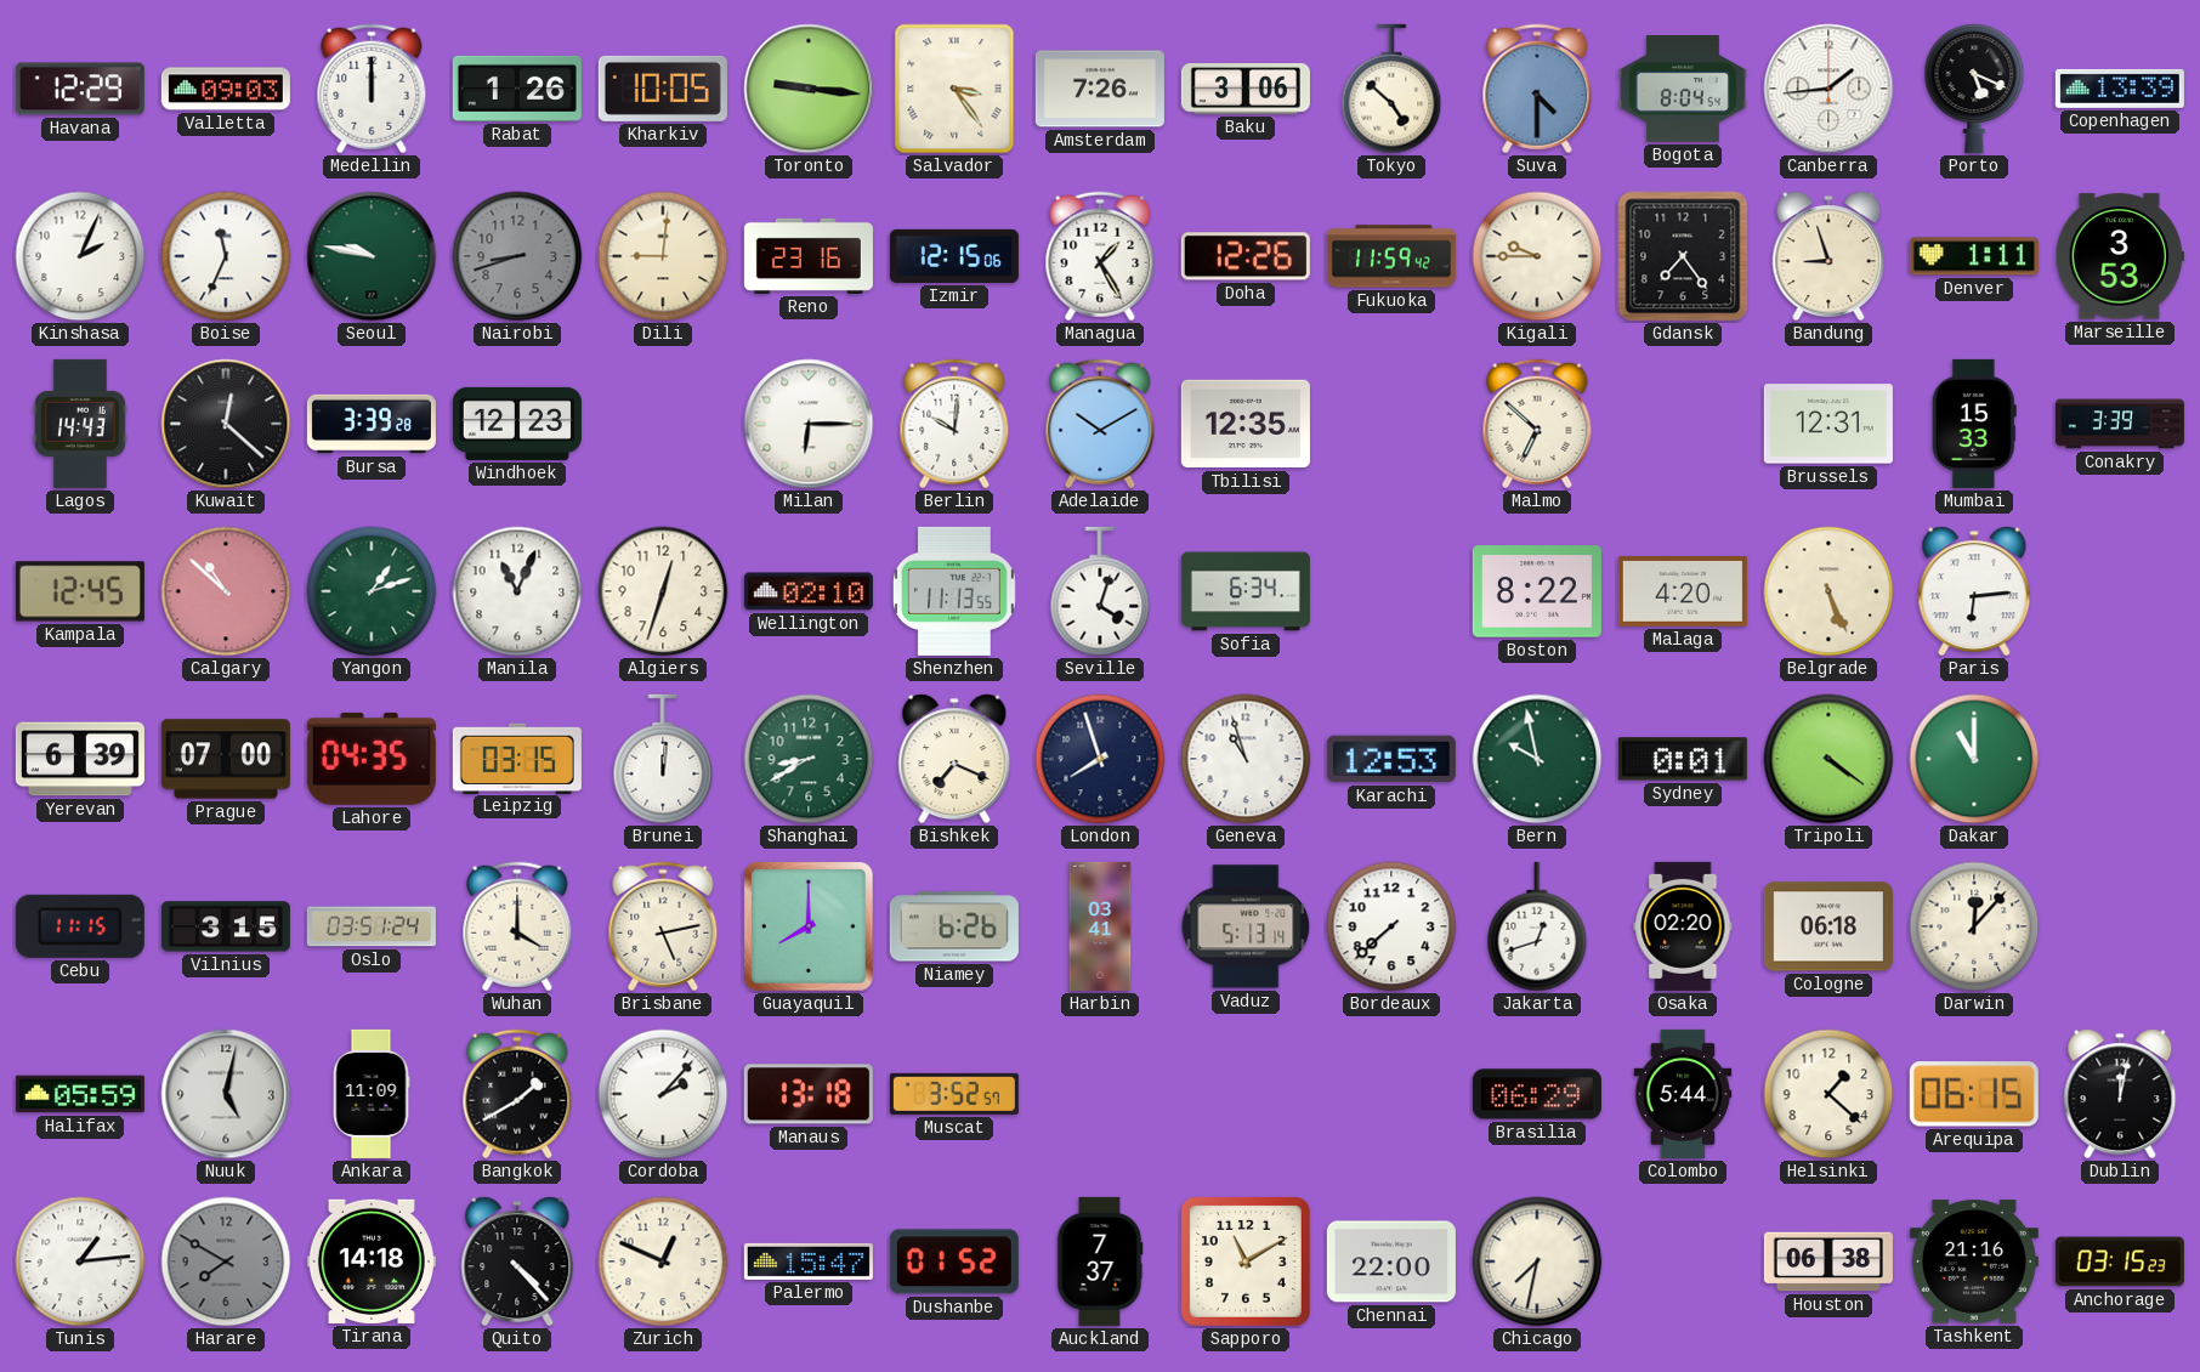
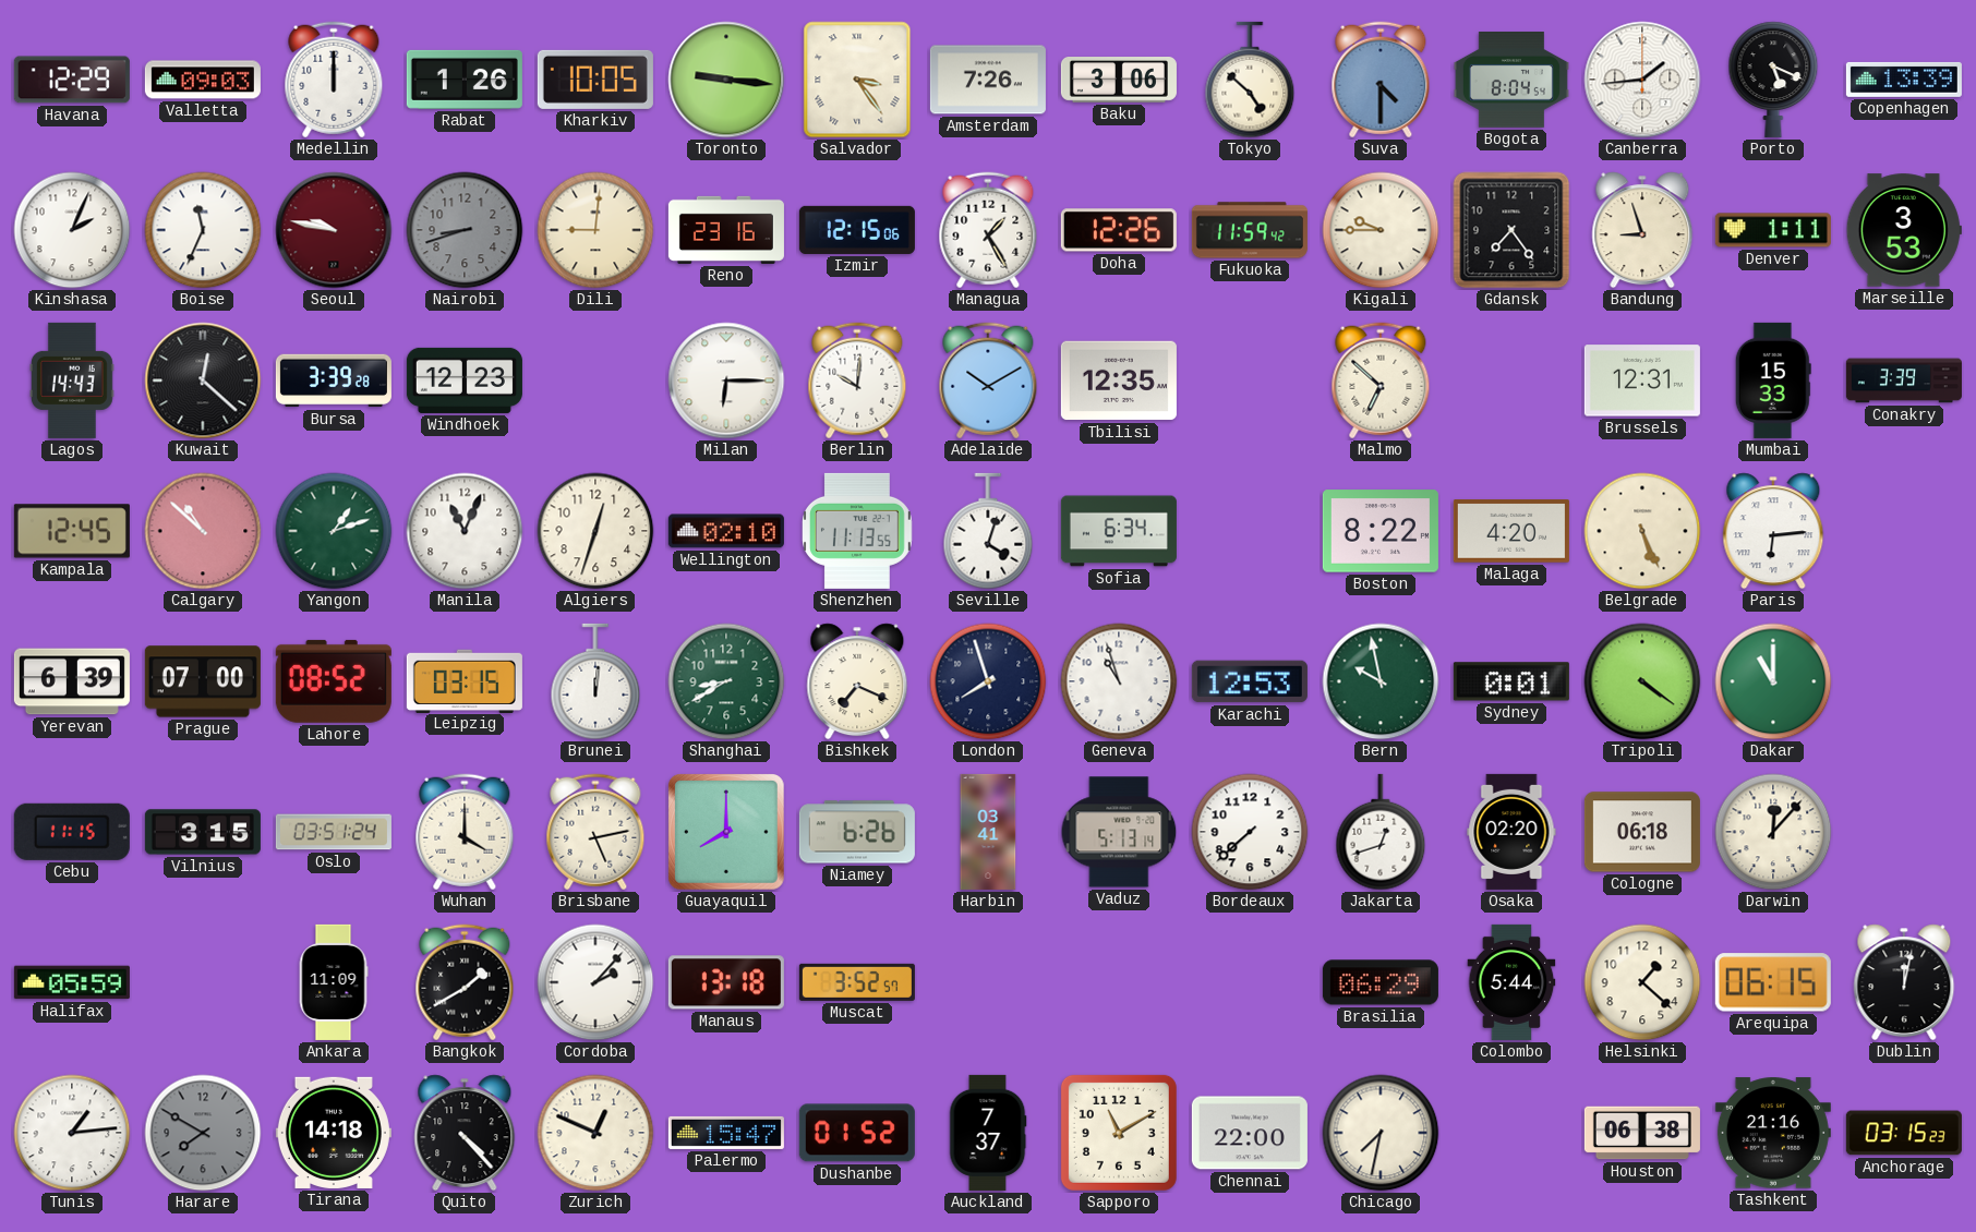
Seoul dial: green -> burgundy
Lahore: 04:35 -> 08:52
Nuuk: 5:02 -> none
